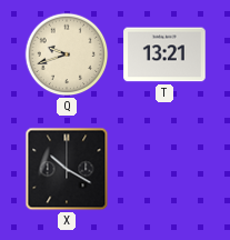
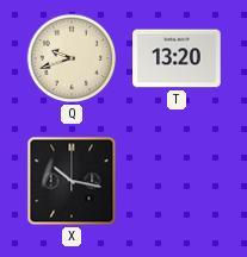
T: 13:21 -> 13:20
X: 10:20 -> 10:17
